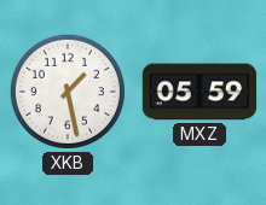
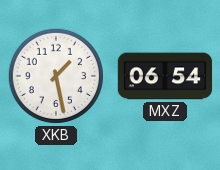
MXZ: 05:59 -> 06:54
